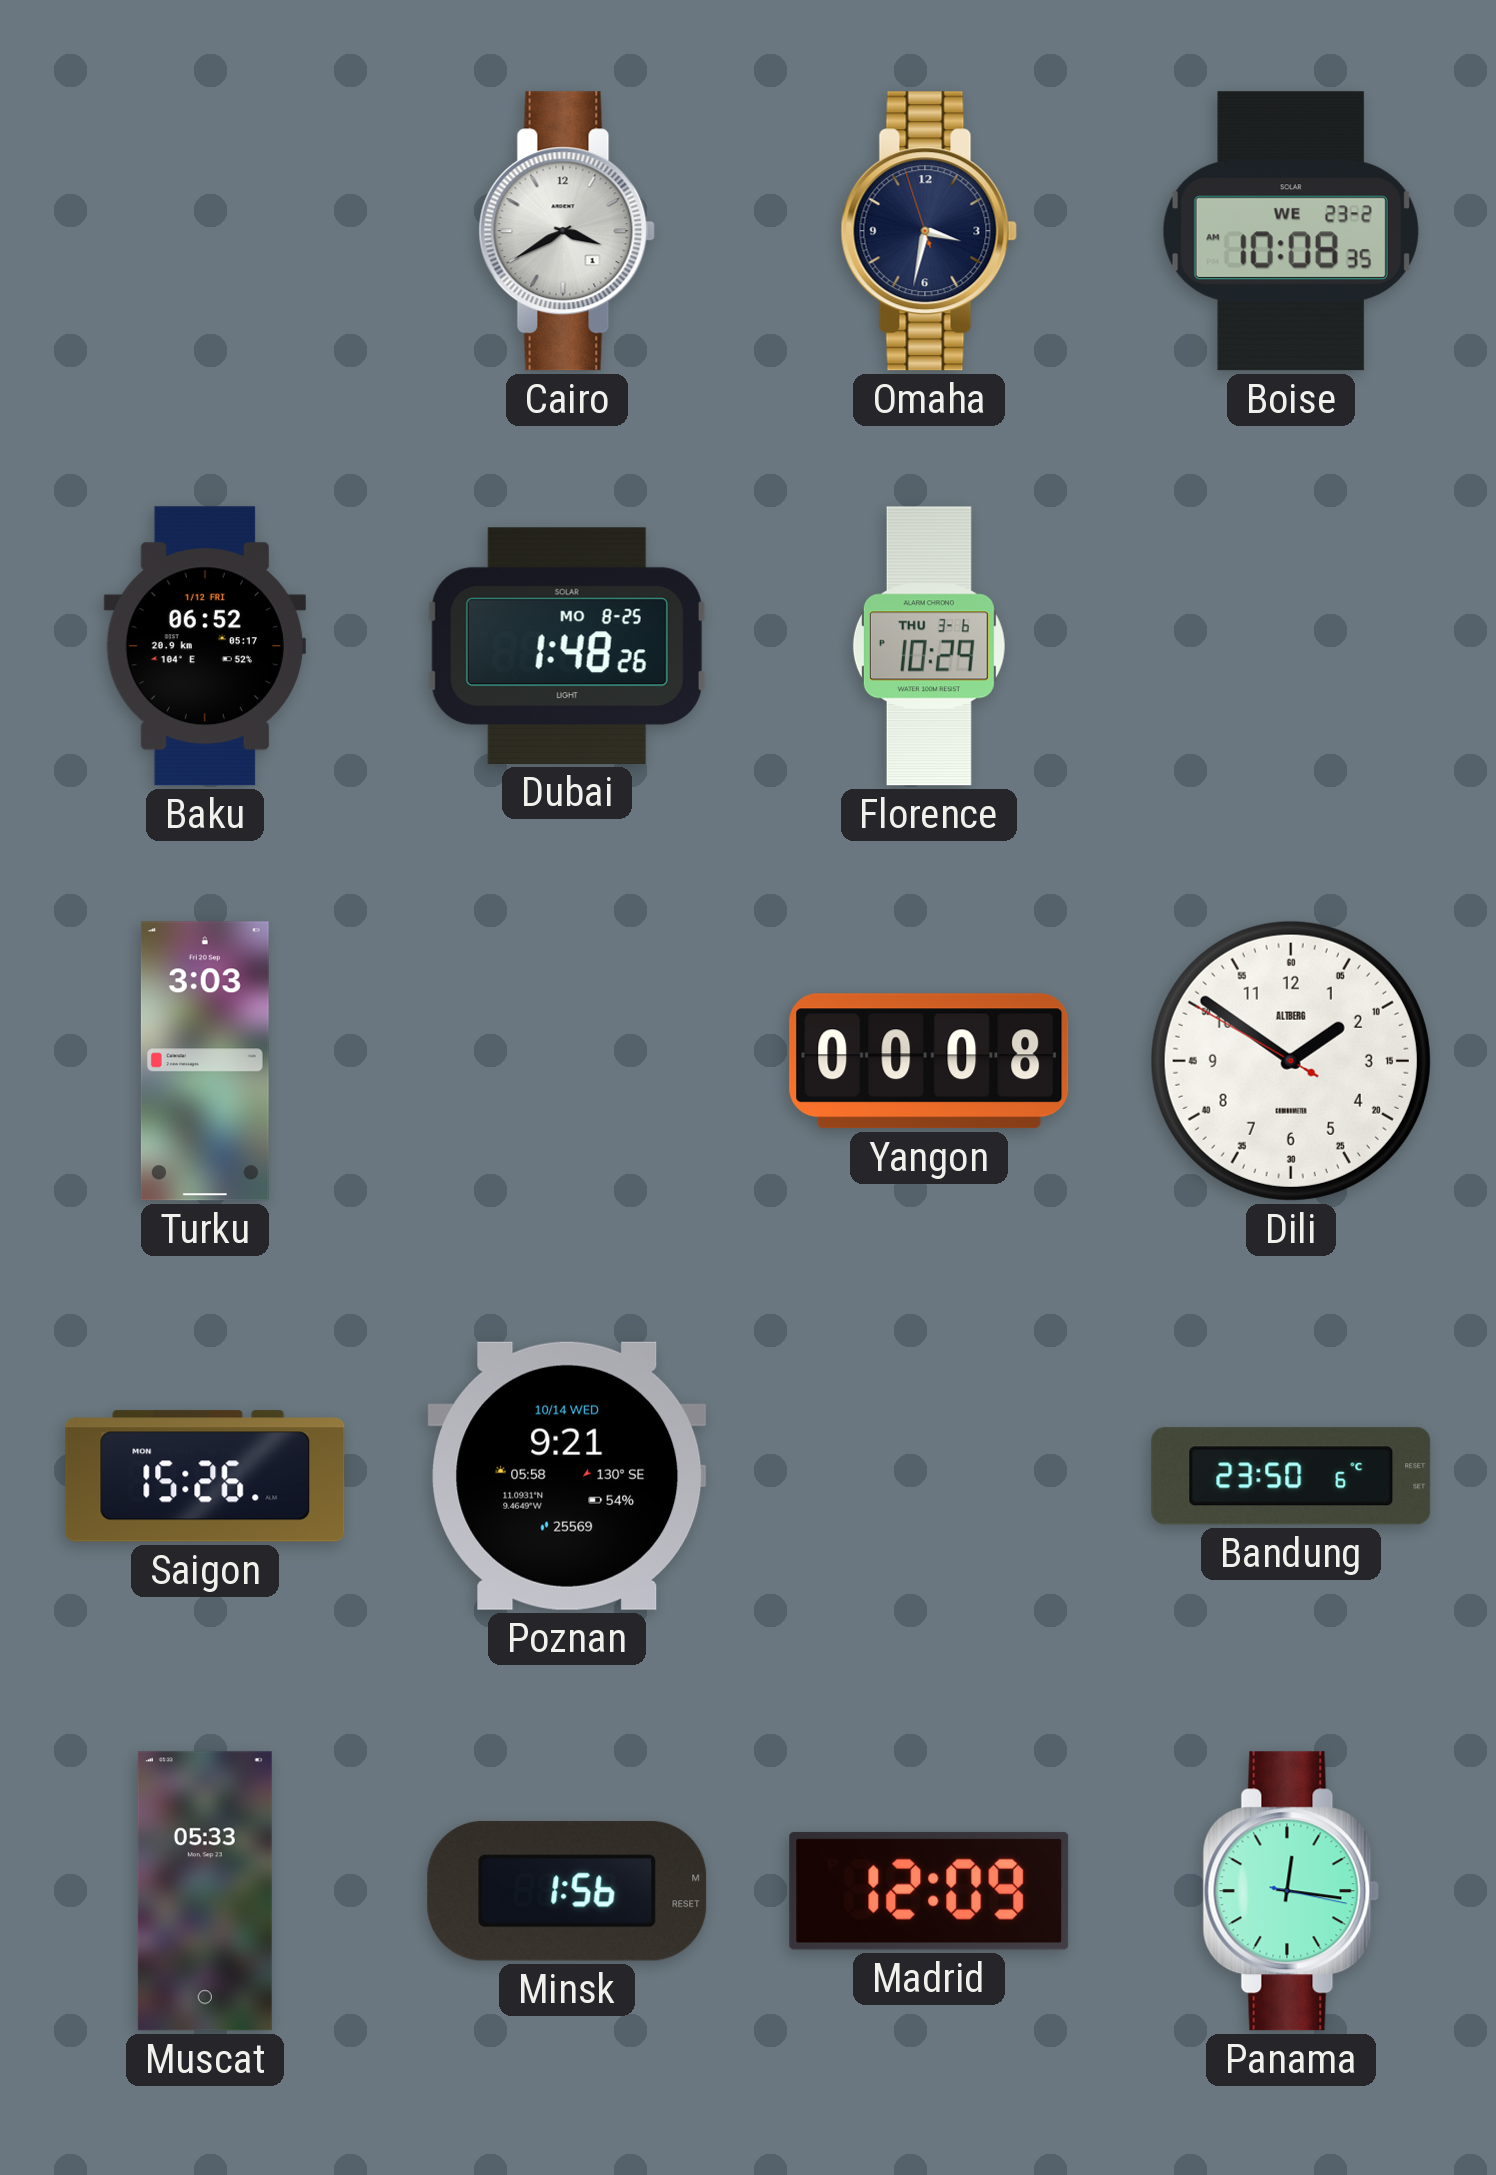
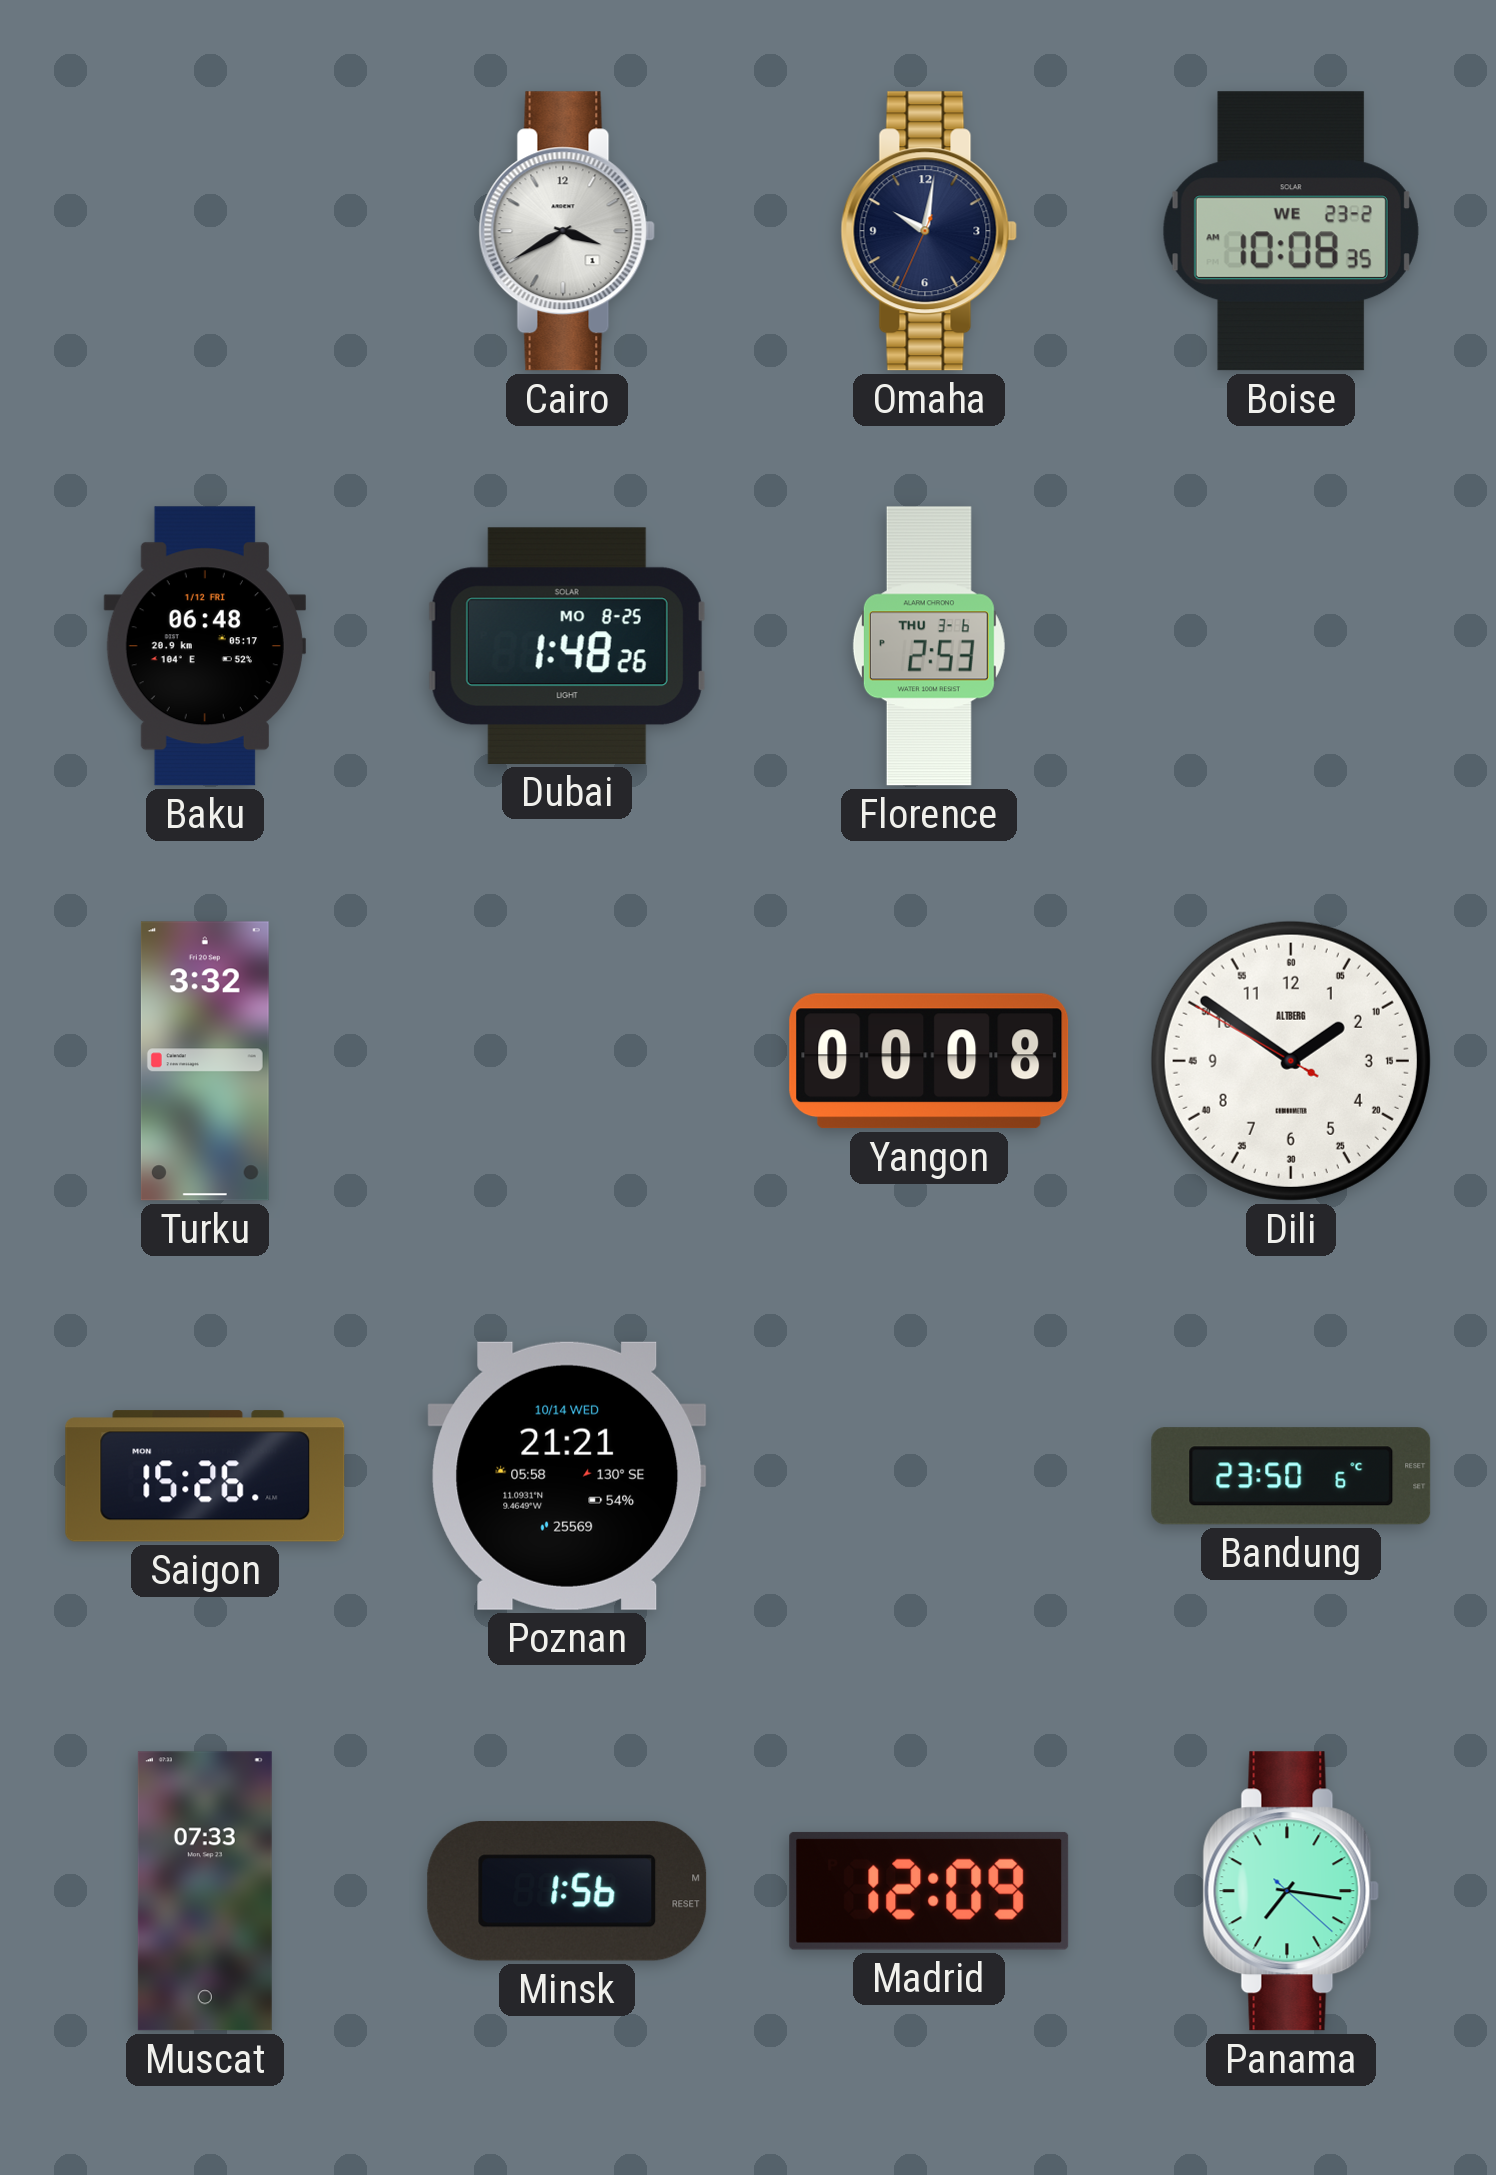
Omaha: 3:31 -> 10:01
Baku: 06:52 -> 06:48
Florence: 10:29 -> 2:53
Turku: 3:03 -> 3:32
Poznan: 9:21 -> 21:21
Muscat: 05:33 -> 07:33
Panama: 12:16 -> 7:16
